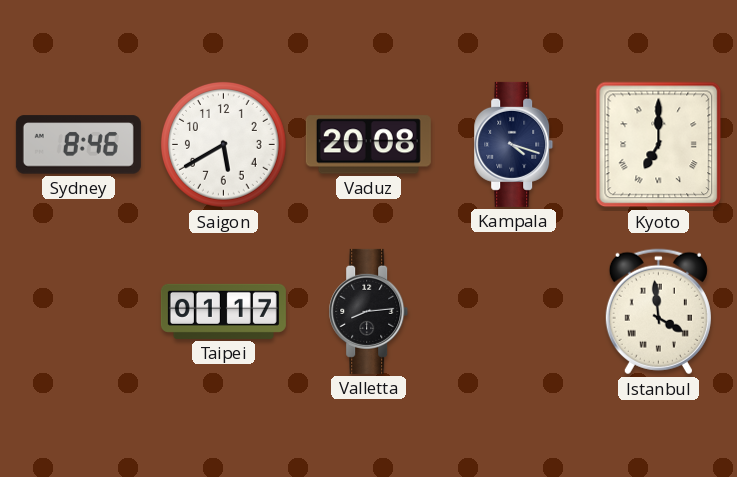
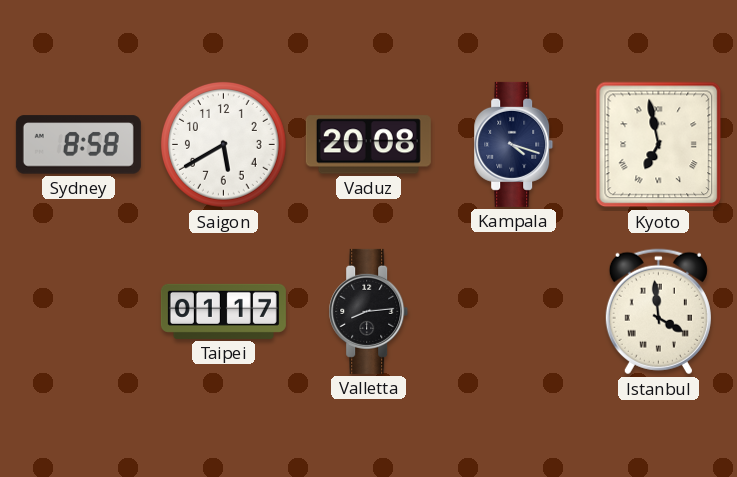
Sydney: 8:46 -> 8:58
Kyoto: 7:00 -> 6:58
